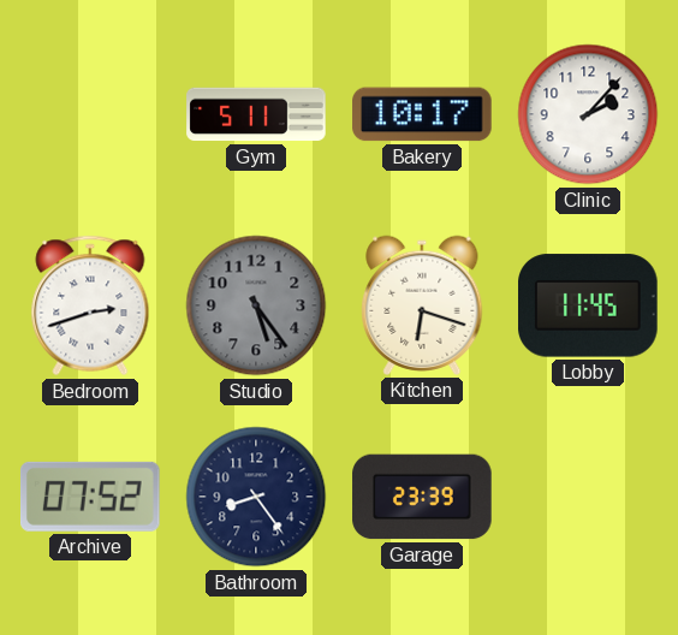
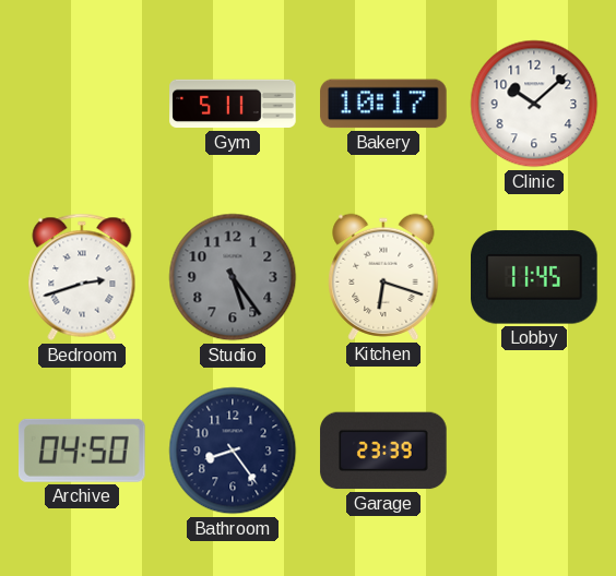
Clinic: 2:07 -> 10:08
Archive: 07:52 -> 04:50
